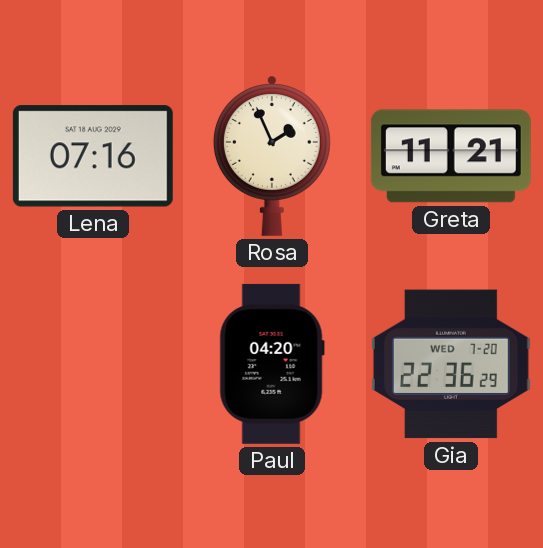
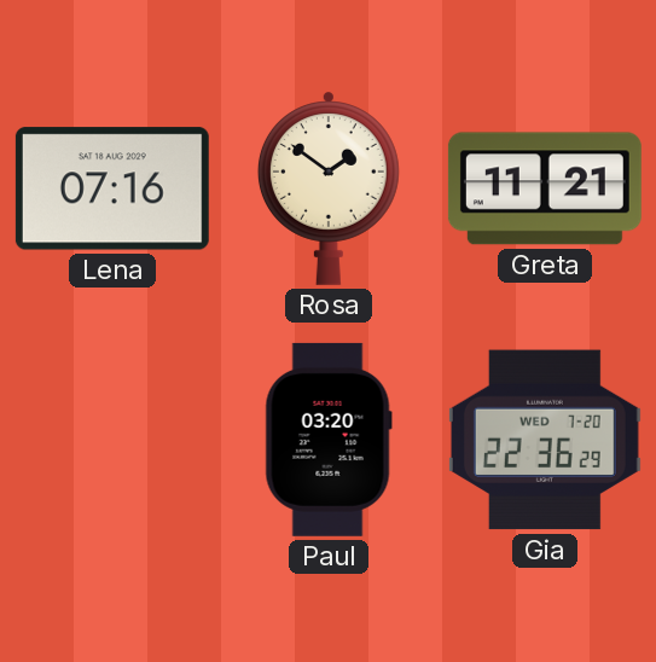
Rosa: 1:56 -> 1:51
Paul: 04:20 -> 03:20
